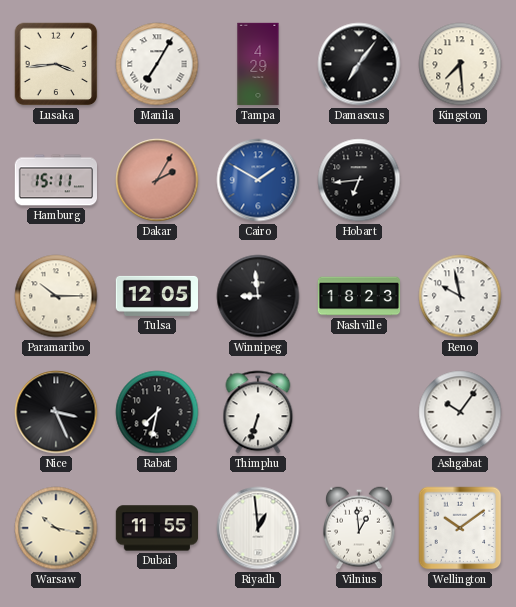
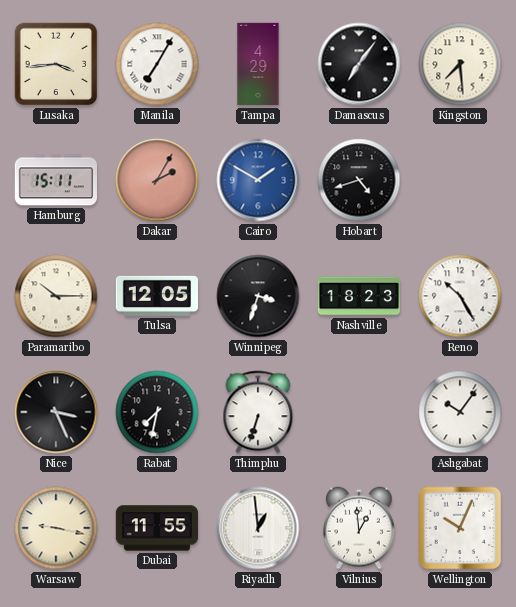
Hobart: 6:44 -> 4:42
Winnipeg: 8:59 -> 3:33
Reno: 9:58 -> 10:25
Warsaw: 10:17 -> 9:17
Wellington: 10:09 -> 10:04
